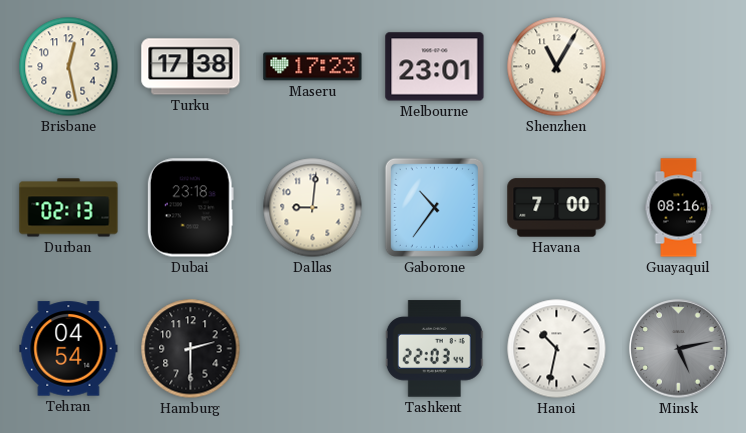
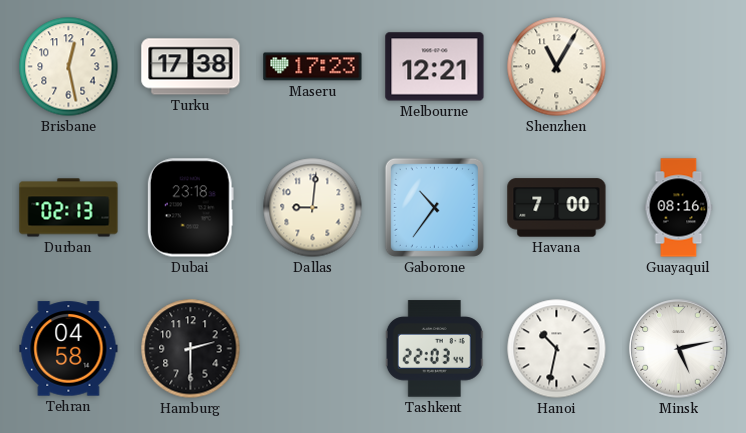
Melbourne: 23:01 -> 12:21
Tehran: 04:54 -> 04:58
Minsk dial: grey -> white
